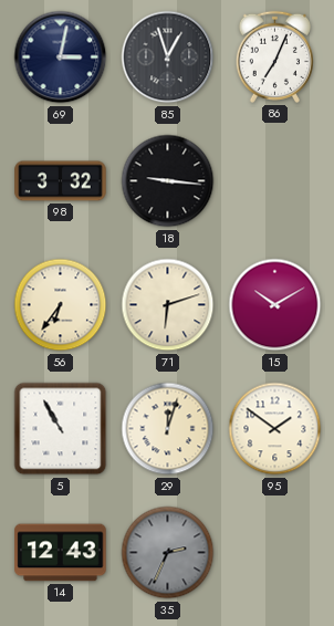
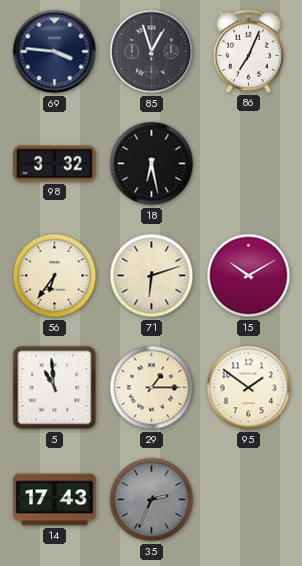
69: 3:02 -> 3:46
18: 9:16 -> 6:28
5: 10:55 -> 10:59
29: 12:03 -> 1:15
14: 12:43 -> 17:43
